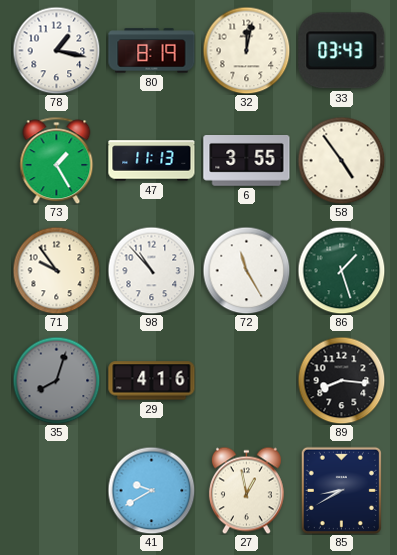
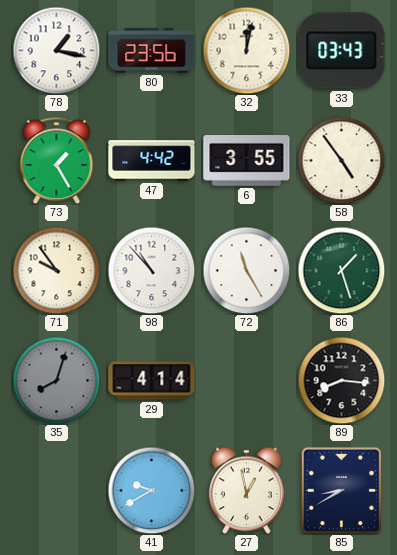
80: 8:19 -> 23:56
47: 11:13 -> 4:42
29: 4:16 -> 4:14
